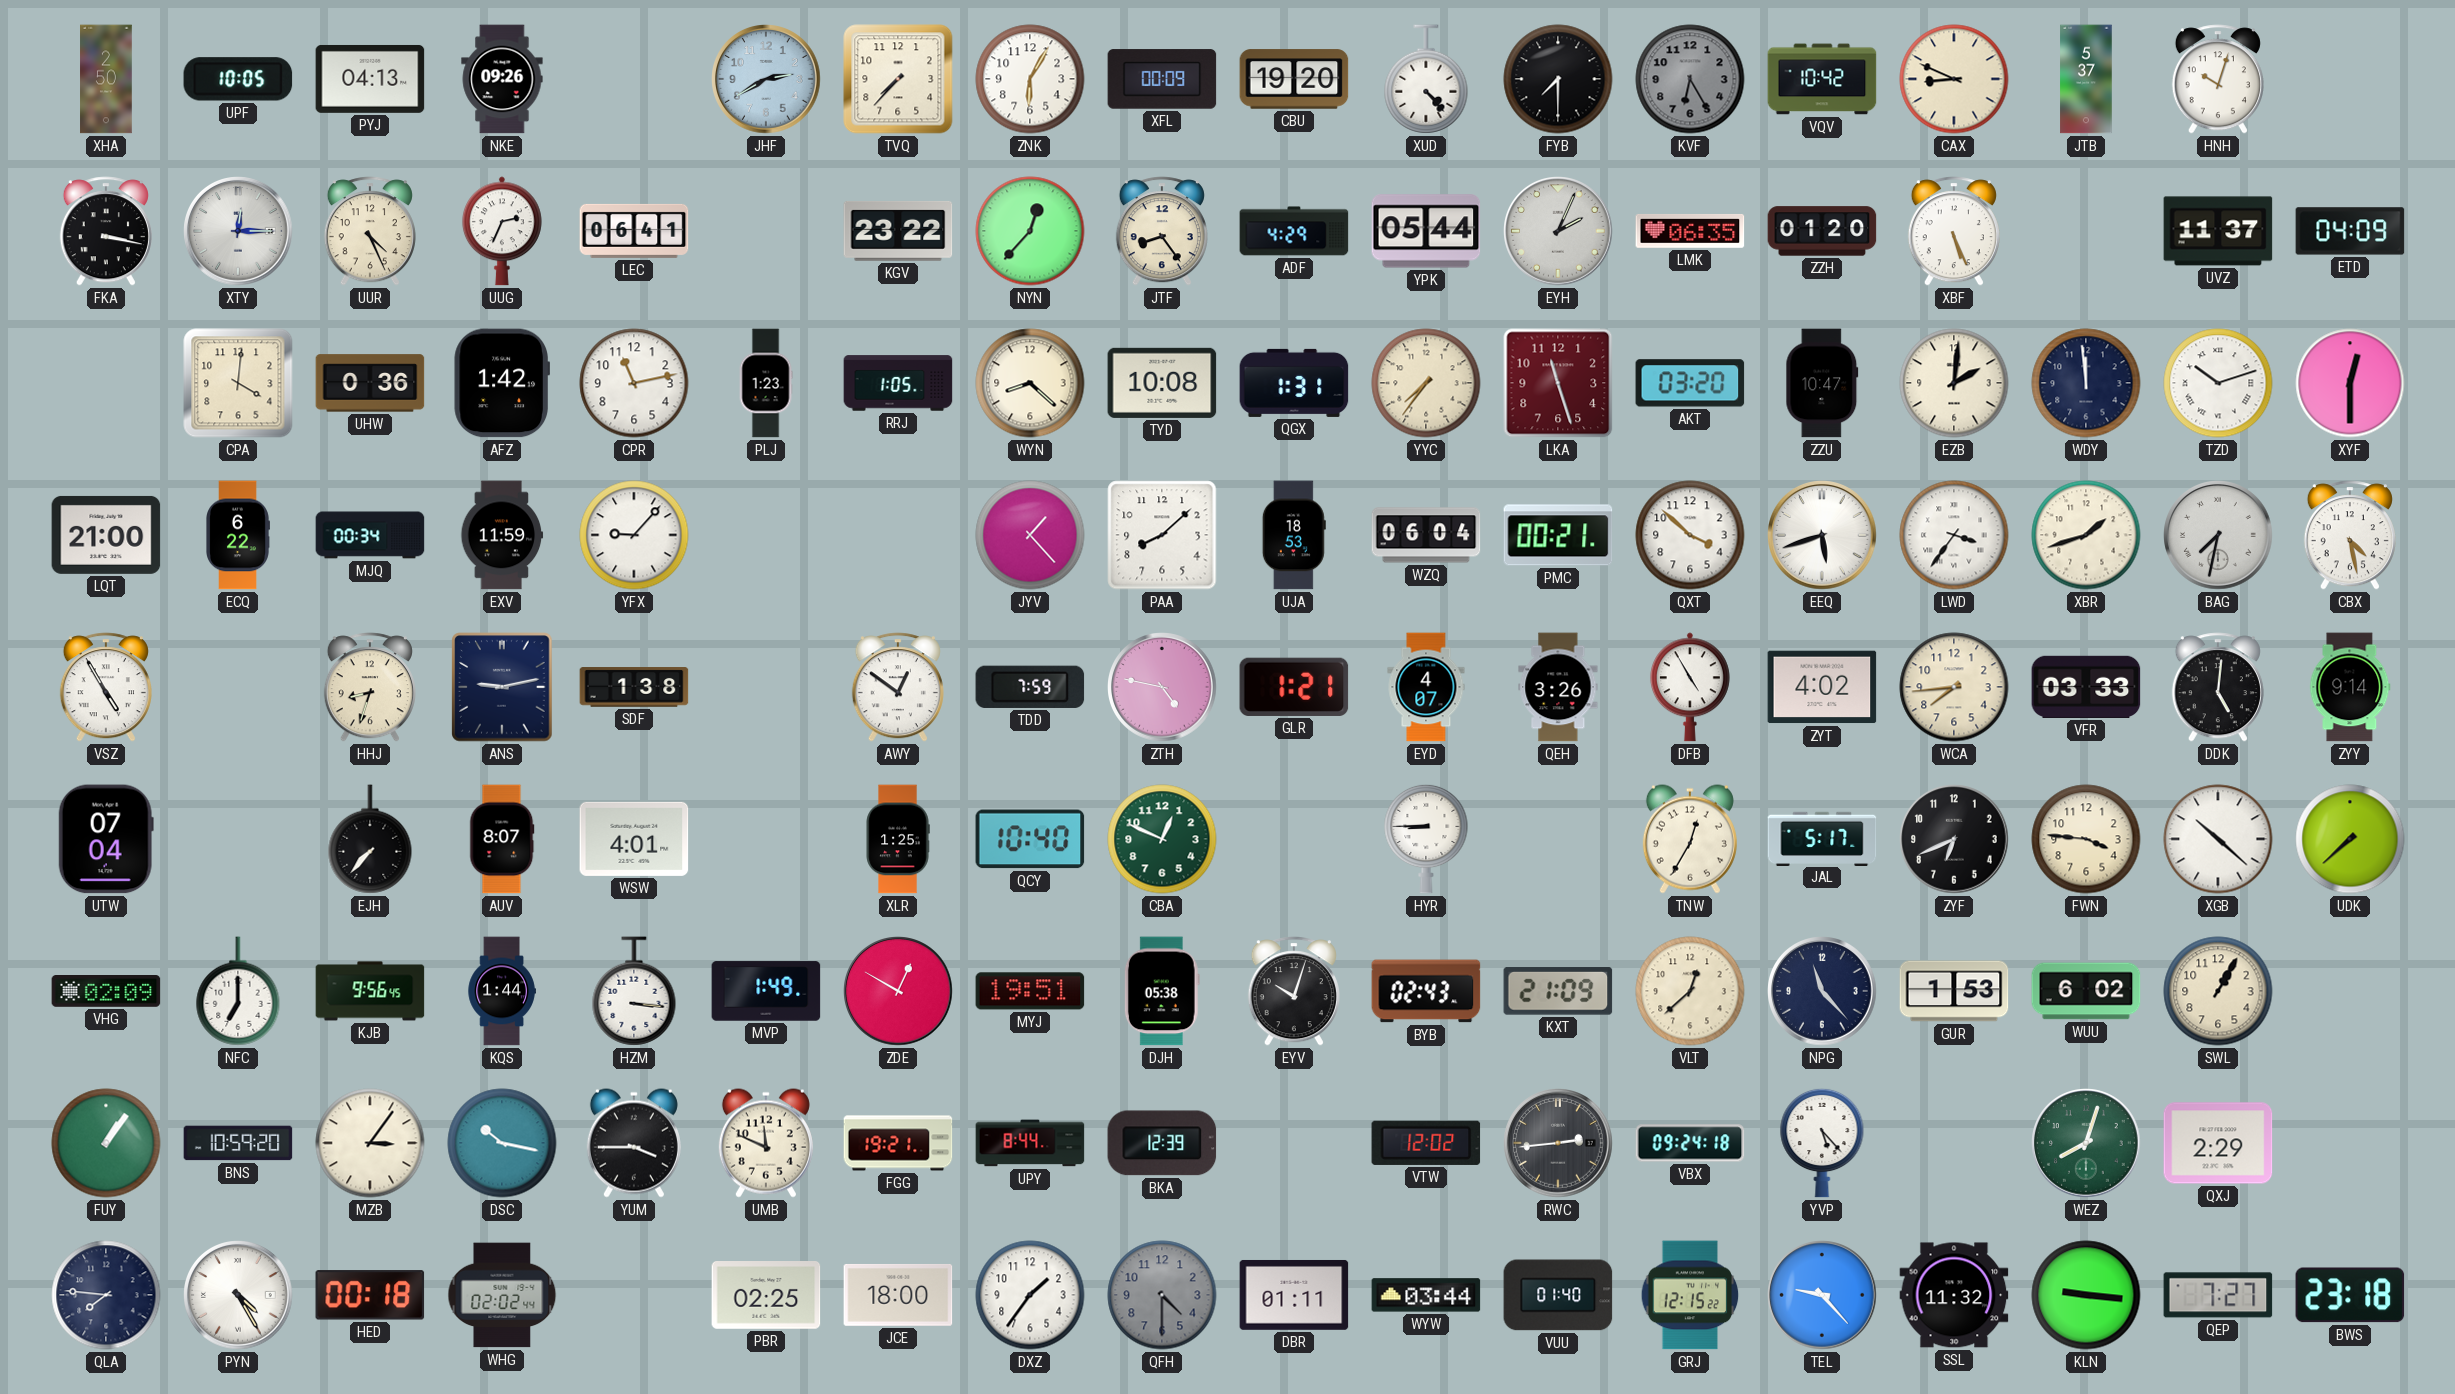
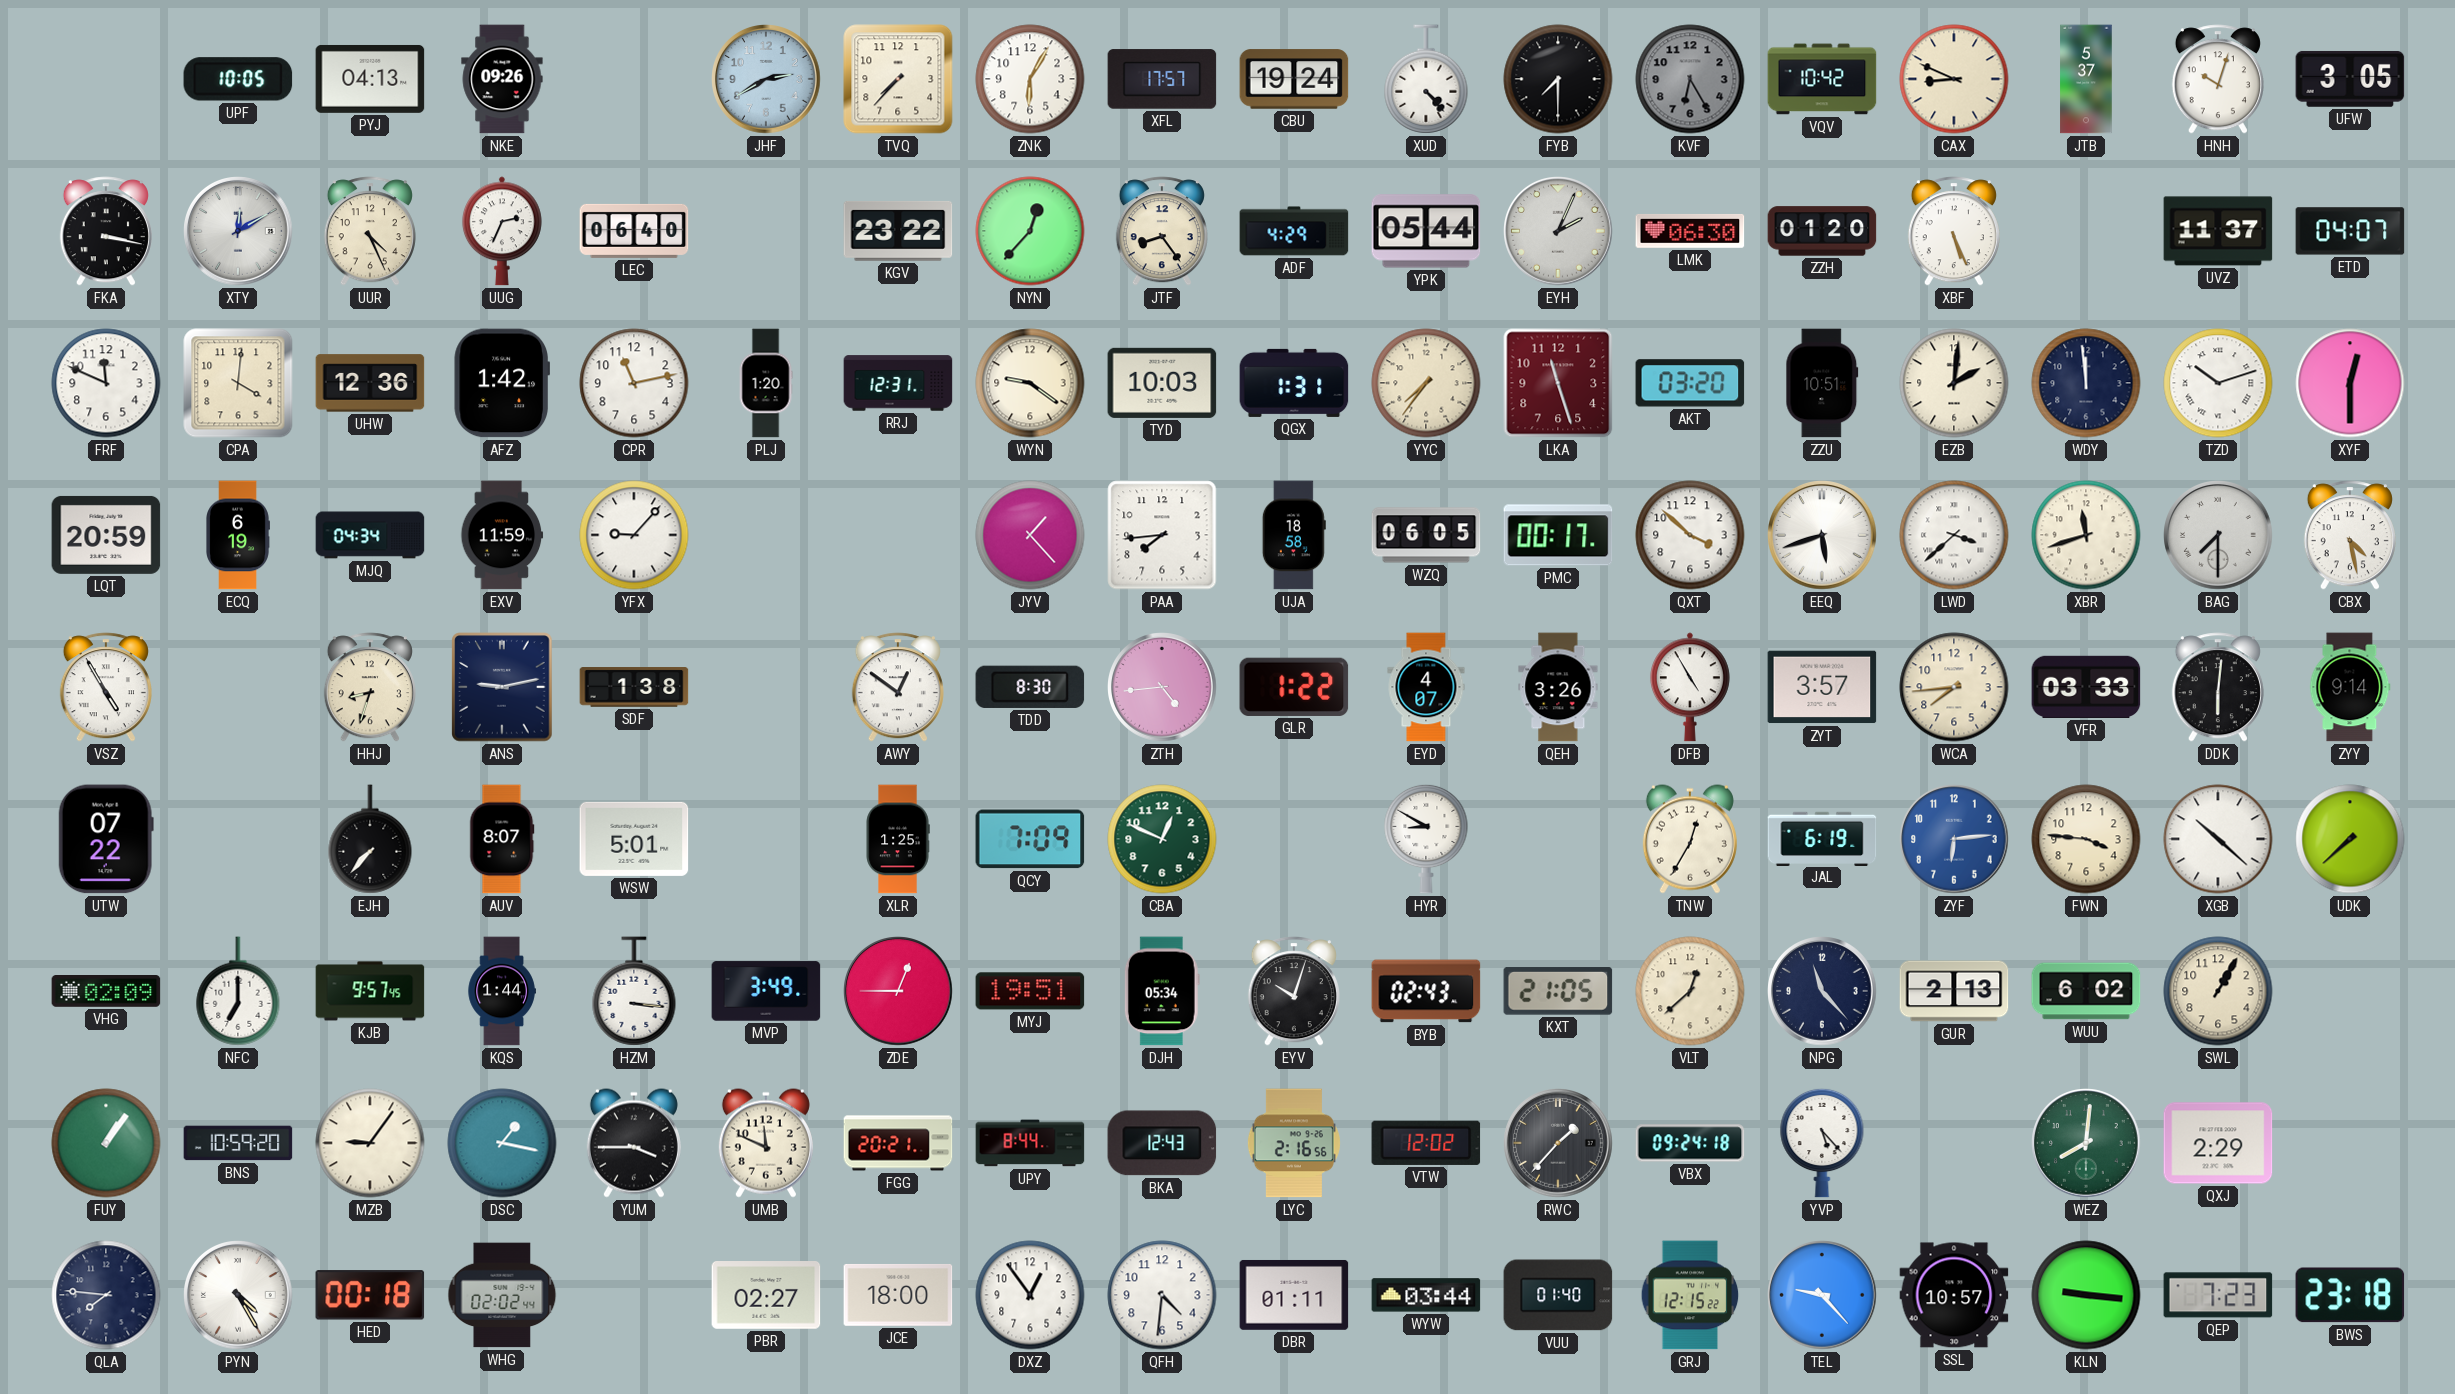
XHA: 2:50 -> none
XFL: 00:09 -> 17:57
CBU: 19:20 -> 19:24
UFW: none -> 3:05
XTY: 12:15 -> 12:10
LEC: 06:41 -> 06:40
LMK: 06:35 -> 06:30
ETD: 04:09 -> 04:07
FRF: none -> 11:49
UHW: 0:36 -> 12:36
PLJ: 1:23 -> 1:20
RRJ: 1:05 -> 12:31
WYN: 8:22 -> 9:21
TYD: 10:08 -> 10:03
ZZU: 10:47 -> 10:51
LQT: 21:00 -> 20:59
ECQ: 6:22 -> 6:19
MJQ: 00:34 -> 04:34
PAA: 8:08 -> 7:44
UJA: 18:53 -> 18:58
WZQ: 06:04 -> 06:05
PMC: 00:21 -> 00:17
LWD: 3:36 -> 3:38
XBR: 1:42 -> 11:42
BAG: 7:32 -> 7:30
TDD: 7:59 -> 8:30
ZTH: 4:47 -> 4:44
GLR: 1:21 -> 1:22
ZYT: 4:02 -> 3:57
DDK: 5:01 -> 6:01
UTW: 07:04 -> 07:22
WSW: 4:01 -> 5:01
QCY: 10:40 -> 7:09
HYR: 8:45 -> 8:50
JAL: 5:17 -> 6:19
ZYF: 6:41 -> 6:14
ZYF dial: black -> blue
KJB: 9:56 -> 9:57
MVP: 1:49 -> 3:49
ZDE: 12:50 -> 12:45
DJH: 05:38 -> 05:34
KXT: 21:09 -> 21:05
GUR: 1:53 -> 2:13
MZB: 3:06 -> 9:06
DSC: 10:17 -> 1:17
FGG: 19:21 -> 20:21
BKA: 12:39 -> 12:43
LYC: none -> 2:16
RWC: 2:44 -> 1:37
WEZ: 8:03 -> 8:01
PBR: 02:25 -> 02:27
DXZ: 1:36 -> 12:54
QFH: 4:30 -> 4:31
QFH dial: grey -> white
SSL: 11:32 -> 10:57
QEP: 7:27 -> 7:23
